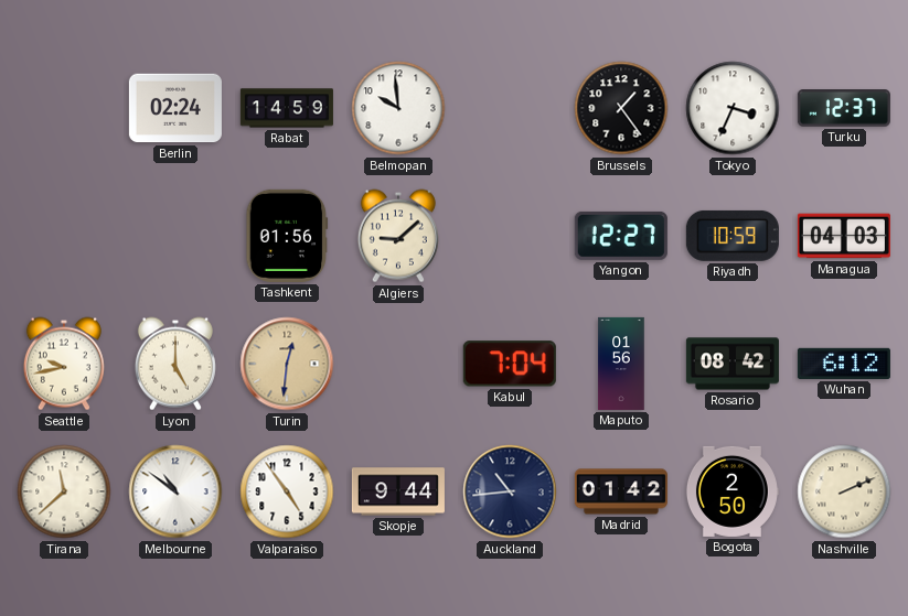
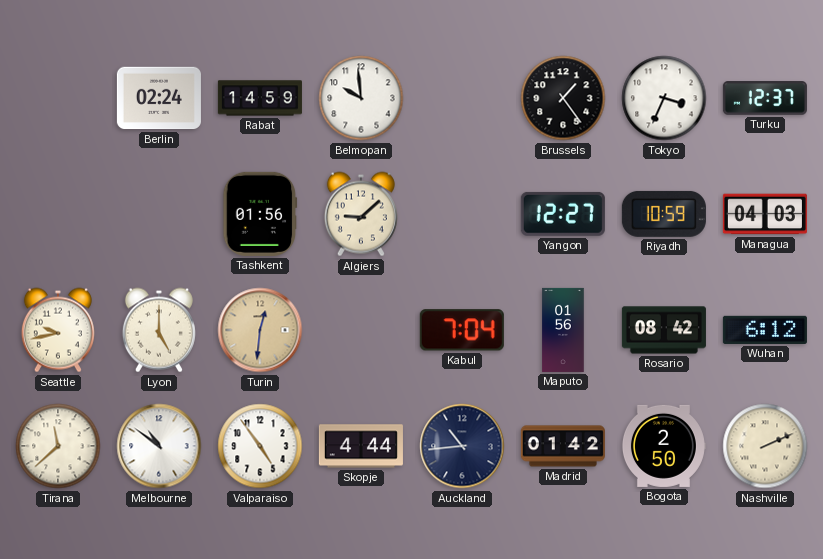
Skopje: 9:44 -> 4:44
